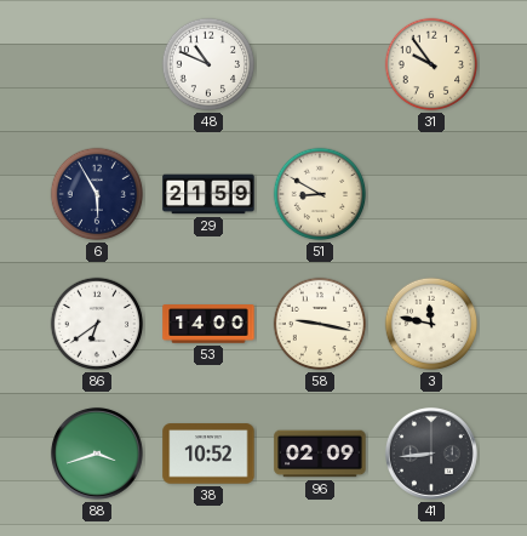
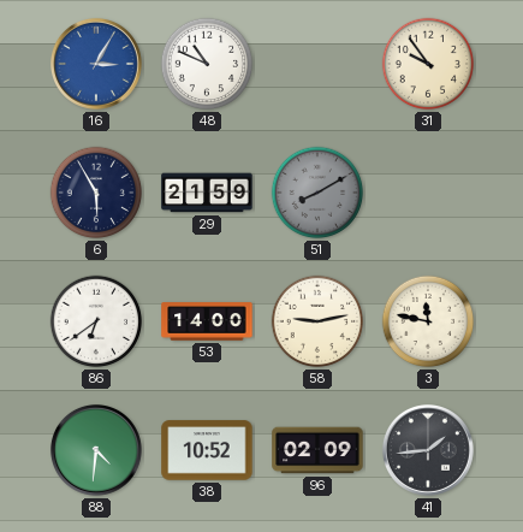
16: none -> 3:05
51: 8:50 -> 8:10
51 dial: cream -> grey
58: 9:17 -> 9:13
88: 3:42 -> 4:31
41: 8:44 -> 1:44
